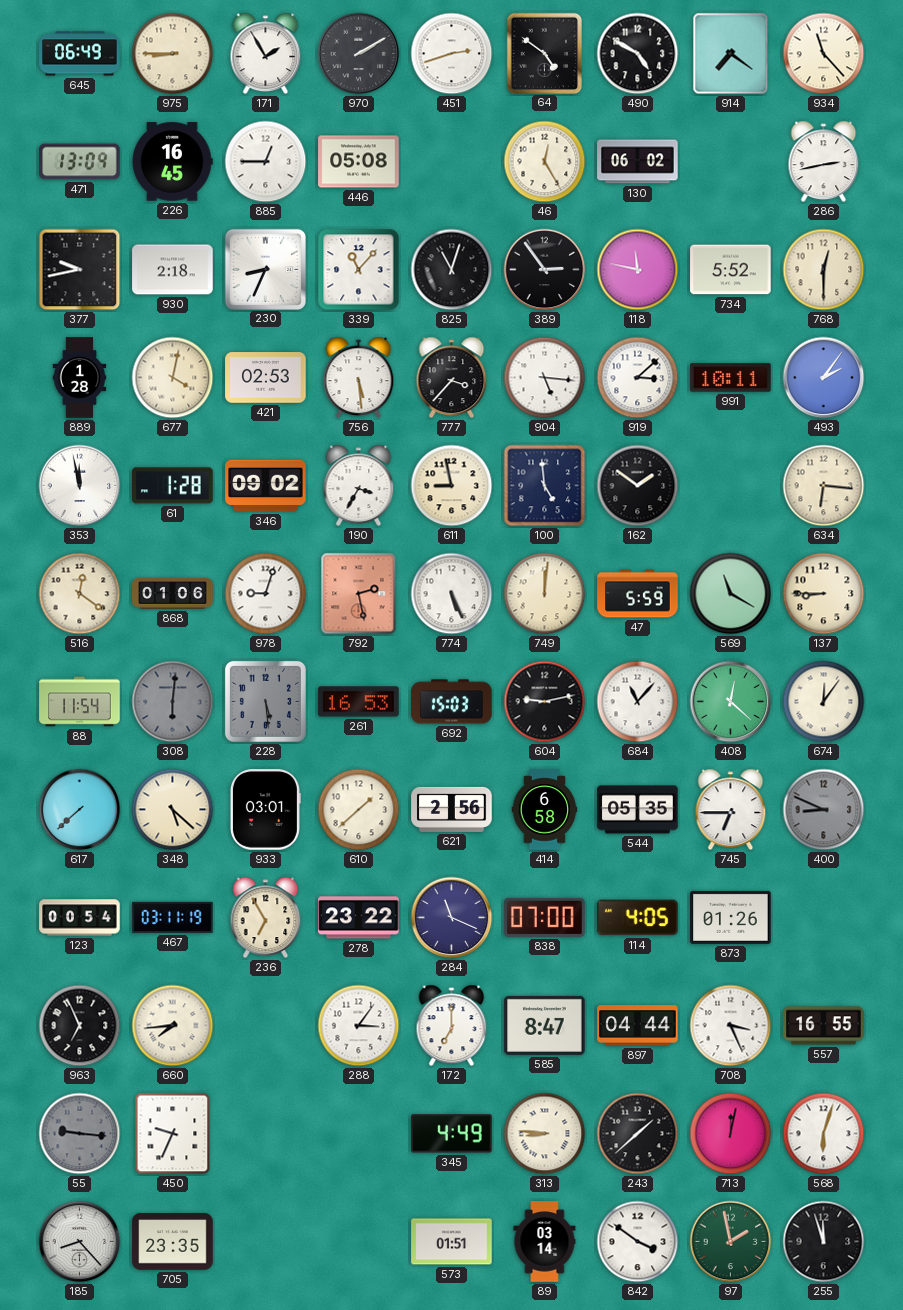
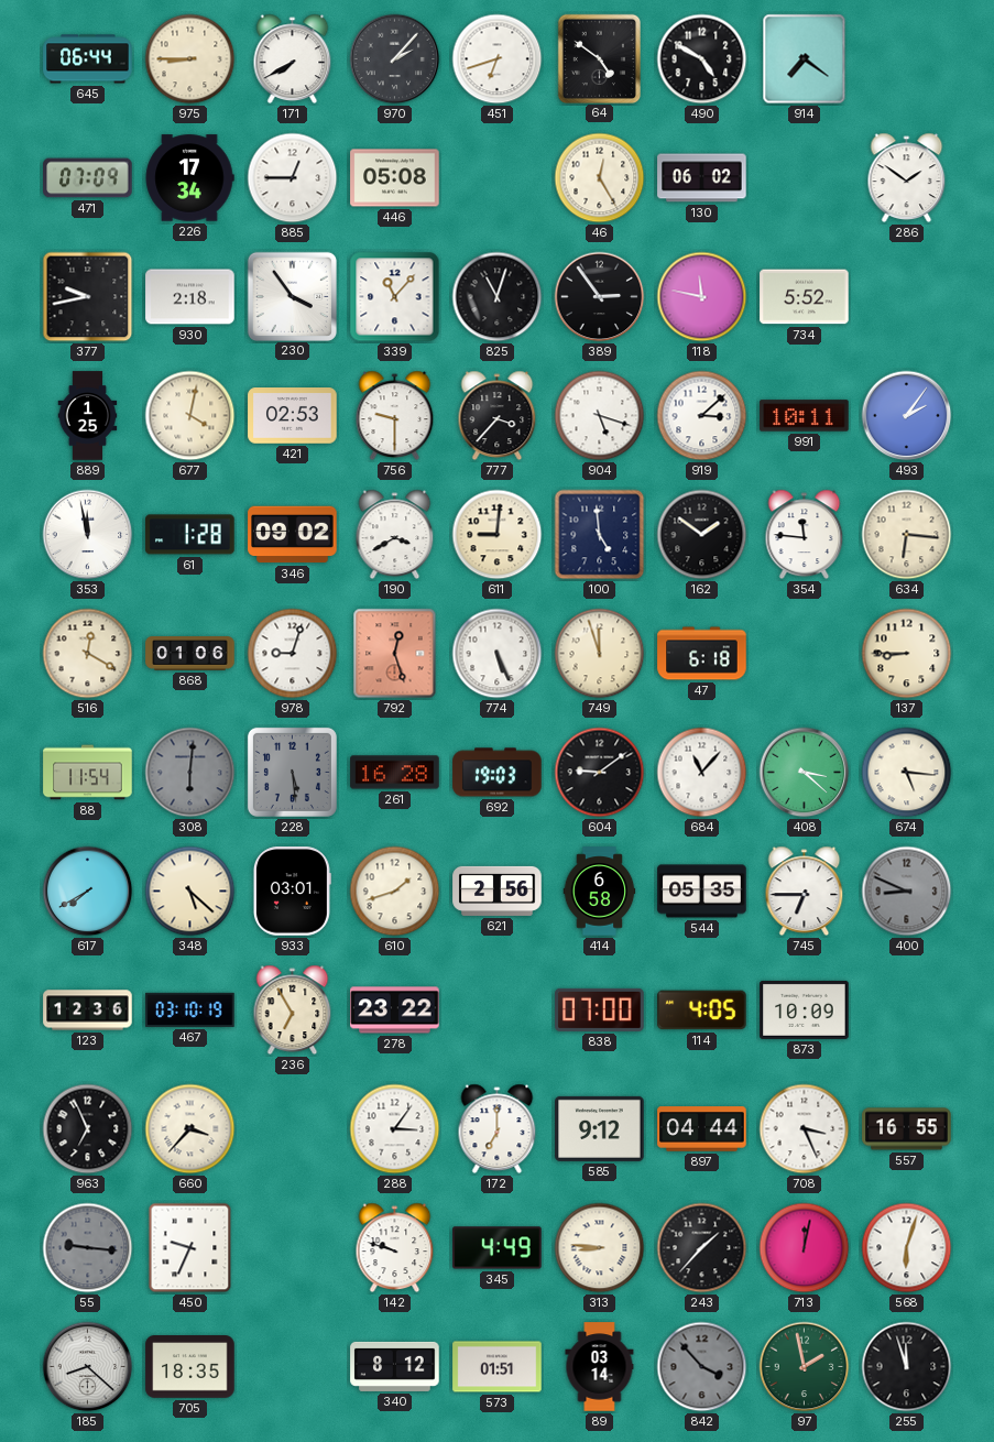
645: 06:49 -> 06:44
171: 1:55 -> 7:40
970: 2:10 -> 2:07
451: 2:42 -> 6:42
934: 11:23 -> none
471: 13:09 -> 07:09
226: 16:45 -> 17:34
286: 2:43 -> 1:51
230: 8:34 -> 3:54
768: 12:30 -> none
889: 1:28 -> 1:25
756: 5:29 -> 9:30
904: 5:16 -> 5:18
190: 3:35 -> 3:40
611: 8:58 -> 9:01
354: none -> 11:46
516: 12:21 -> 12:20
792: 2:28 -> 12:27
749: 12:01 -> 11:57
47: 5:59 -> 6:18
569: 11:20 -> none
261: 16:53 -> 16:28
692: 15:03 -> 19:03
604: 9:13 -> 9:09
408: 12:22 -> 3:22
674: 12:06 -> 5:16
617: 7:38 -> 7:40
610: 1:38 -> 1:42
123: 00:54 -> 12:36
467: 03:11 -> 03:10
284: 11:19 -> none
873: 01:26 -> 10:09
660: 7:44 -> 3:37
585: 8:47 -> 9:12
142: none -> 9:48
243: 1:38 -> 1:37
185: 8:23 -> 8:22
705: 23:35 -> 18:35
340: none -> 8:12
842: 3:51 -> 3:53
842 dial: white -> grey
